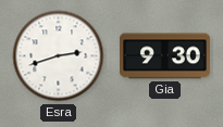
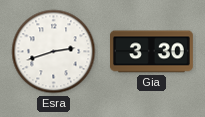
Gia: 9:30 -> 3:30
